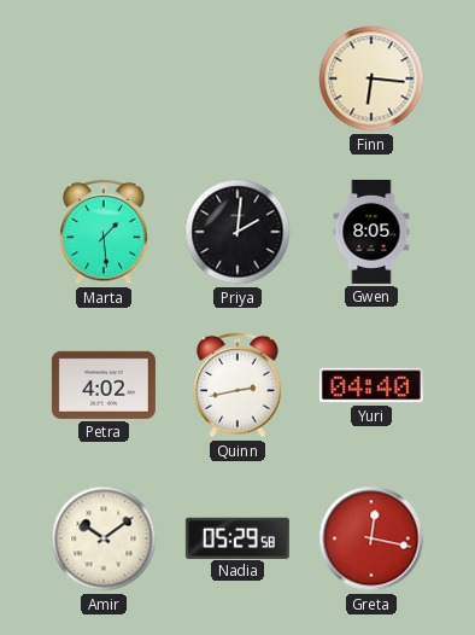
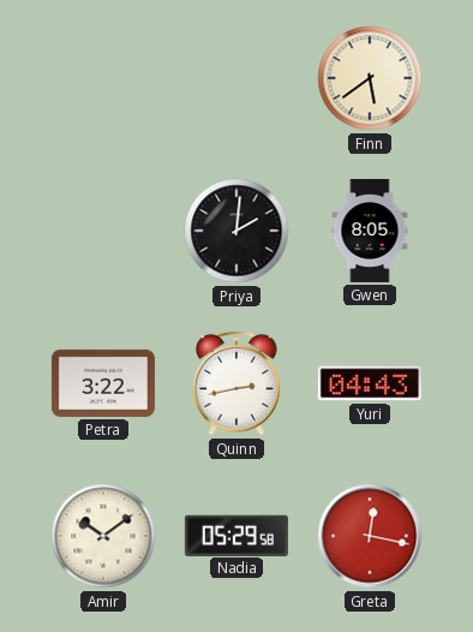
Finn: 6:16 -> 5:39
Marta: 1:29 -> none
Petra: 4:02 -> 3:22
Yuri: 04:40 -> 04:43
